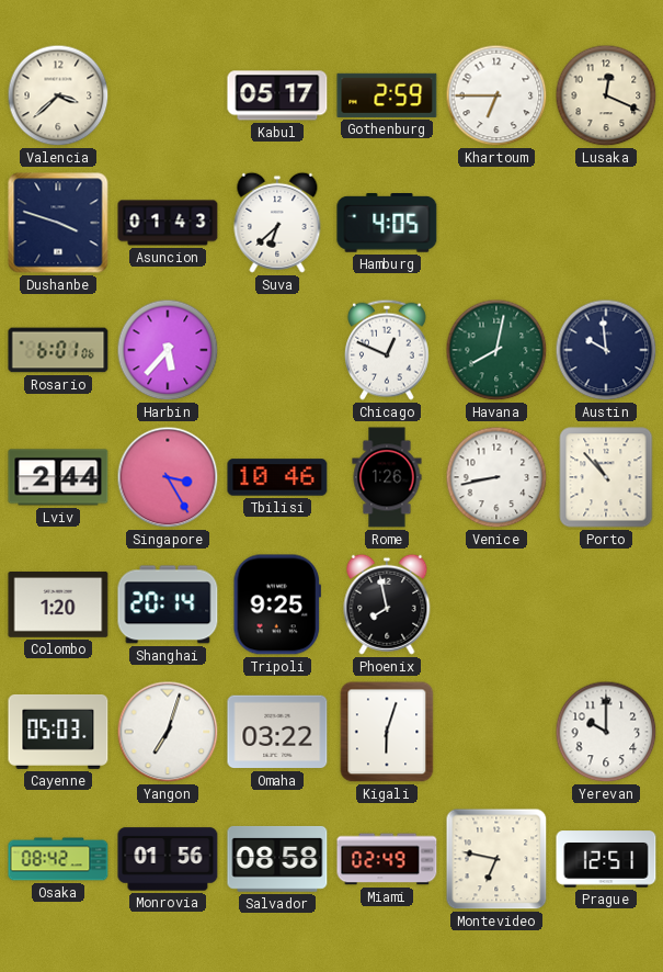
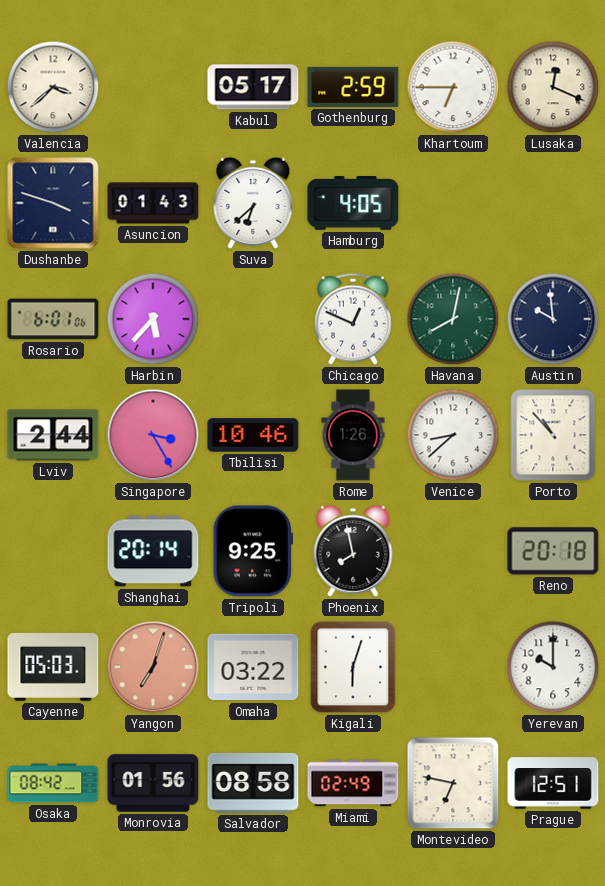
Venice: 8:43 -> 8:38
Colombo: 1:20 -> none
Reno: none -> 20:18
Yangon dial: white -> salmon
